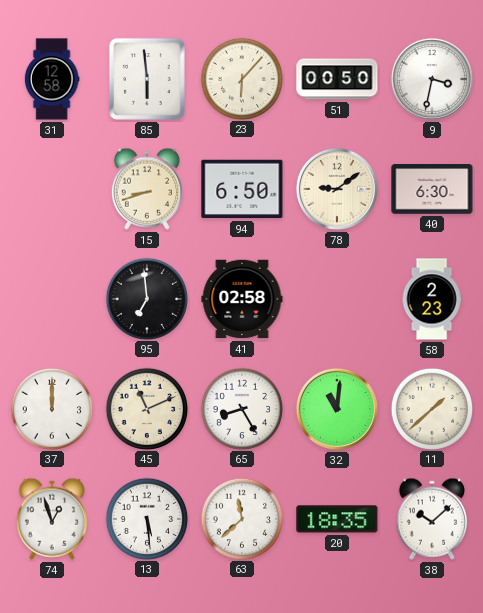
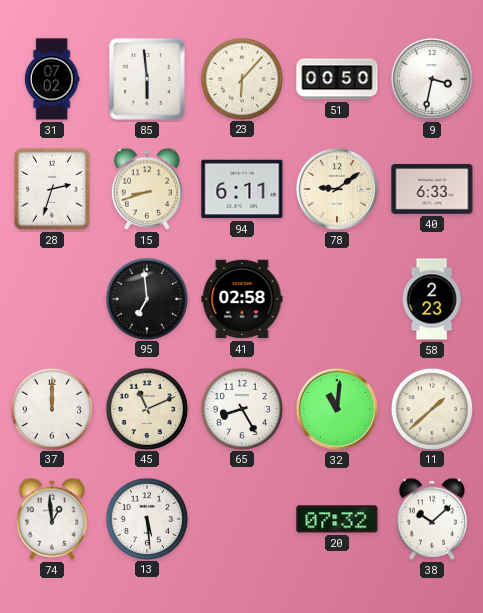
31: 12:58 -> 07:02
28: none -> 2:33
94: 6:50 -> 6:11
40: 6:30 -> 6:33
74: 12:57 -> 12:59
63: 11:38 -> none
20: 18:35 -> 07:32
